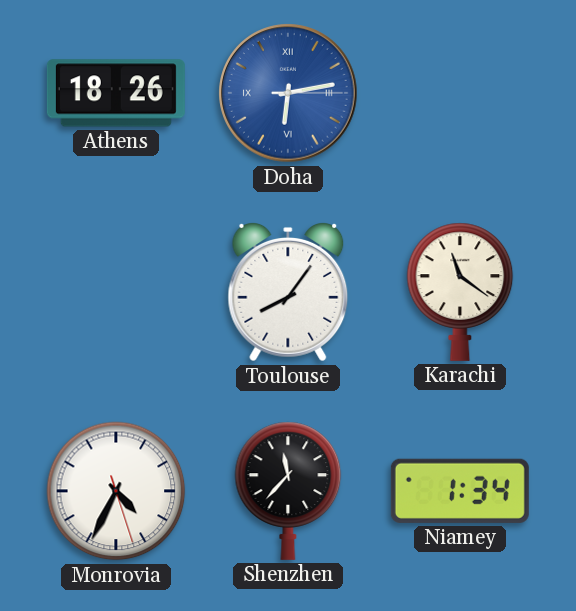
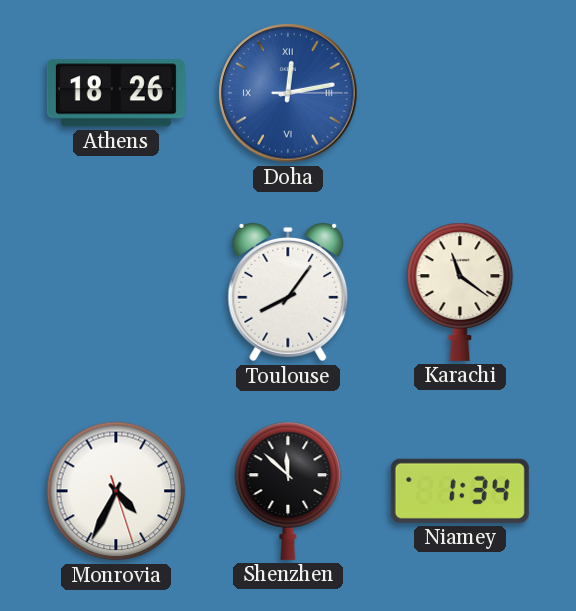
Doha: 6:13 -> 12:13
Shenzhen: 11:37 -> 11:52
